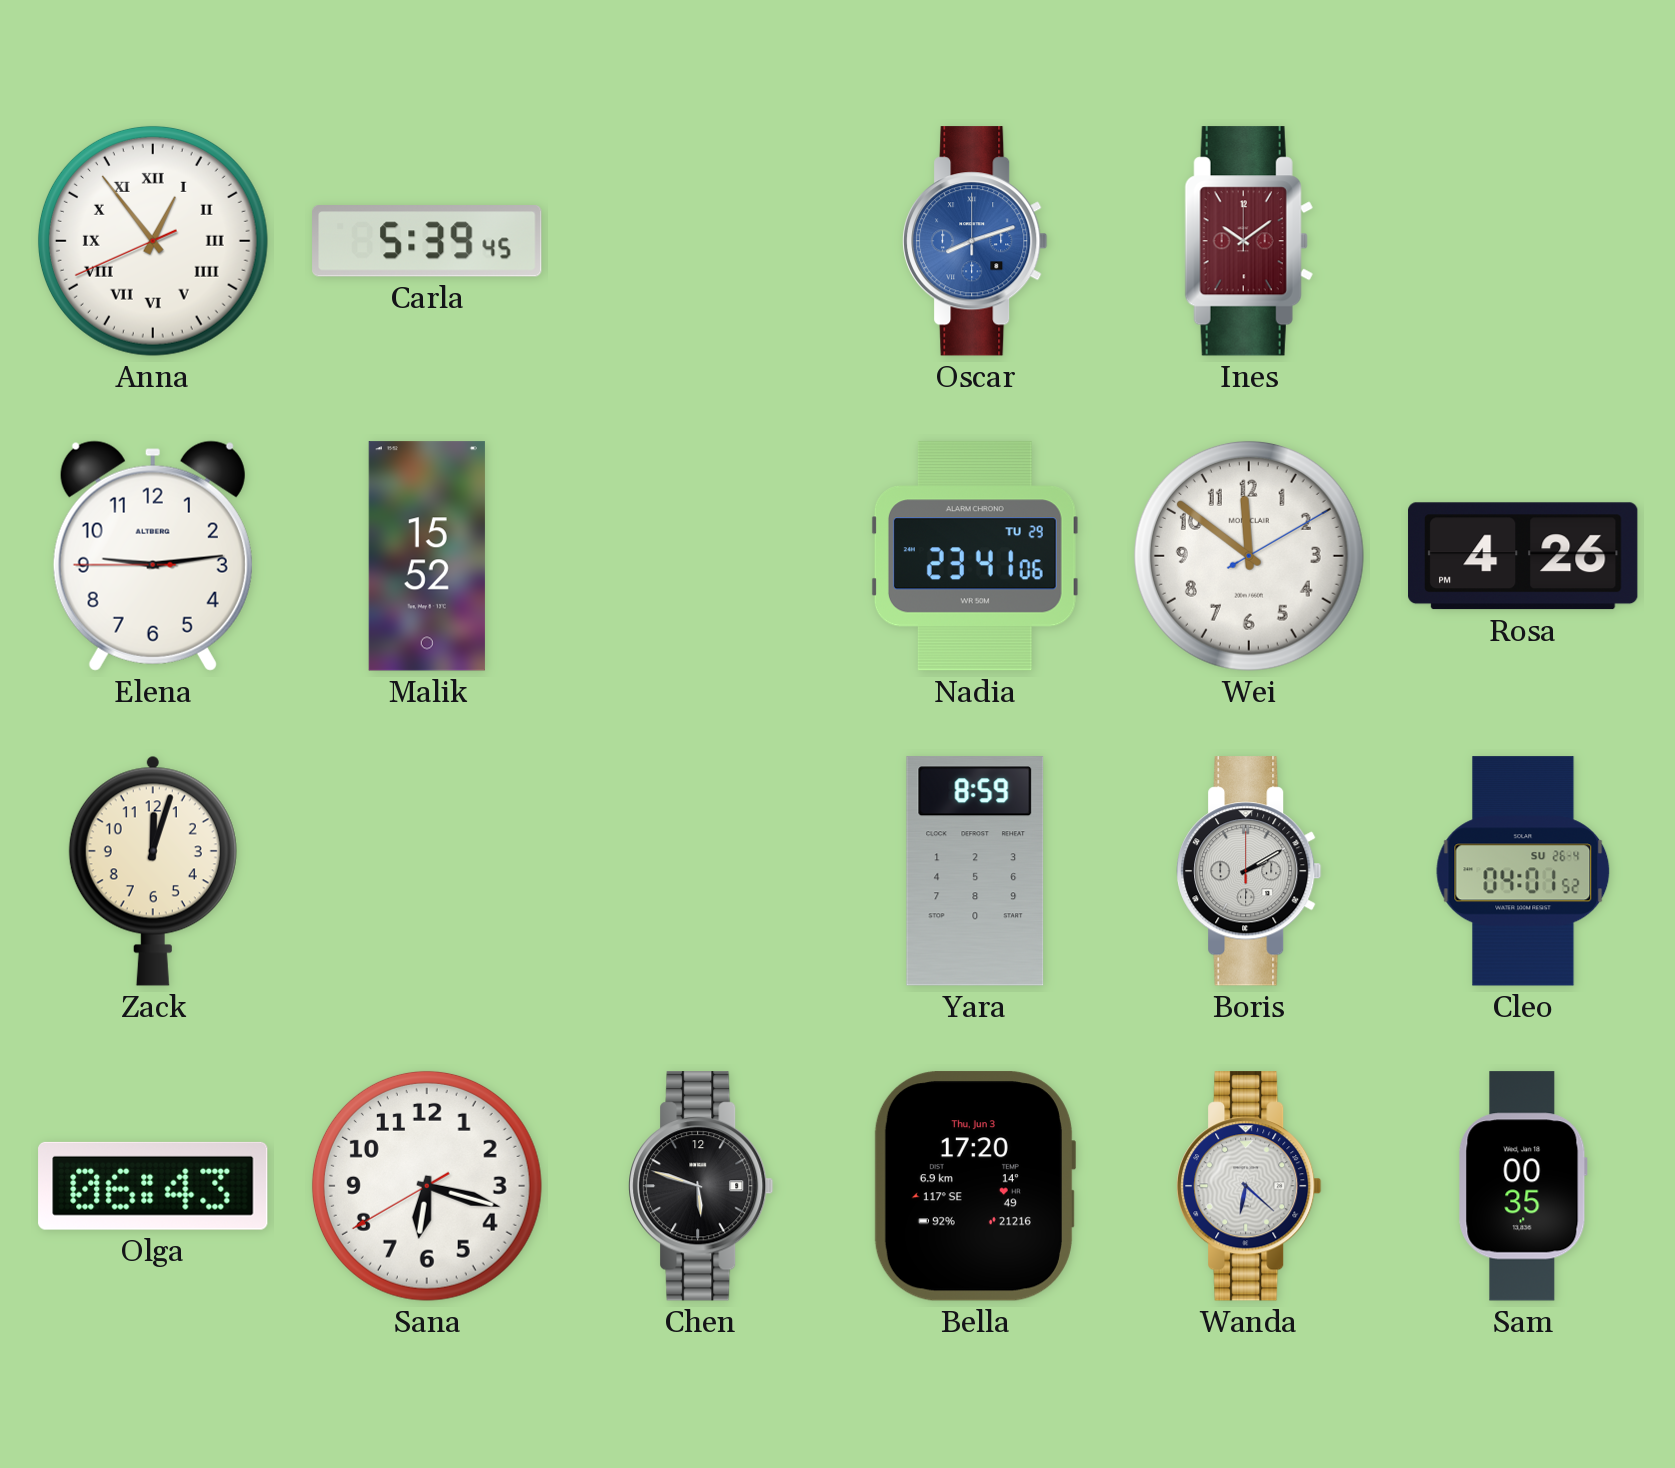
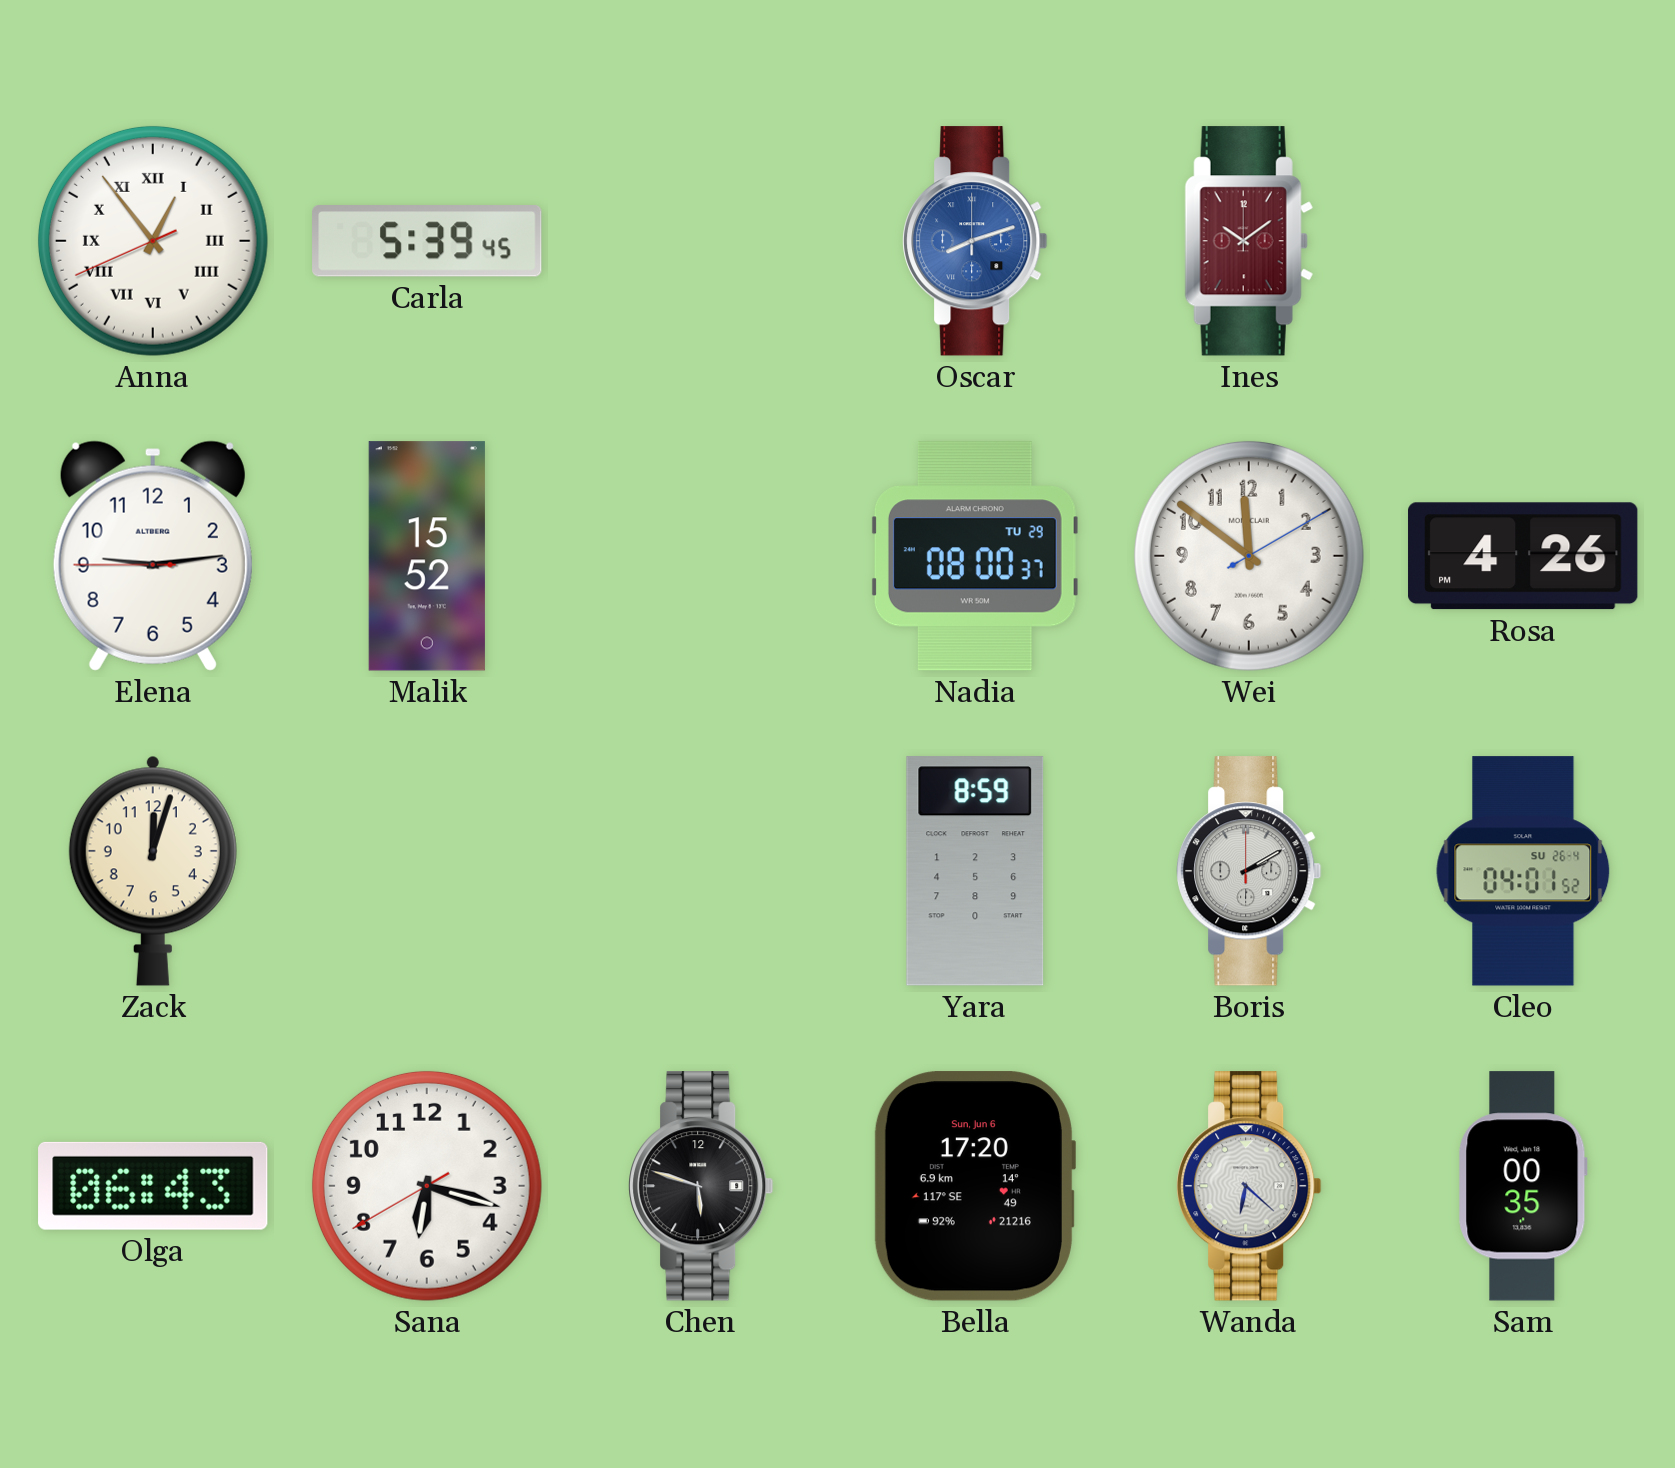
Nadia: 23:41 -> 08:00
Bella date: Thu, Jun 3 -> Sun, Jun 6
